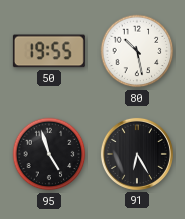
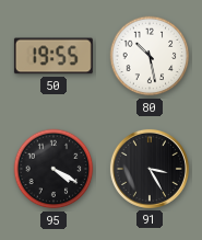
95: 4:57 -> 4:20
91: 6:25 -> 3:25
